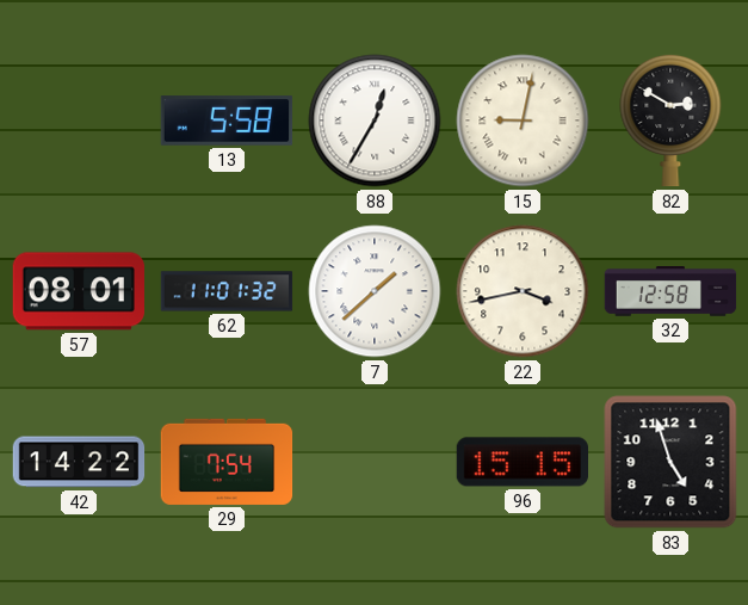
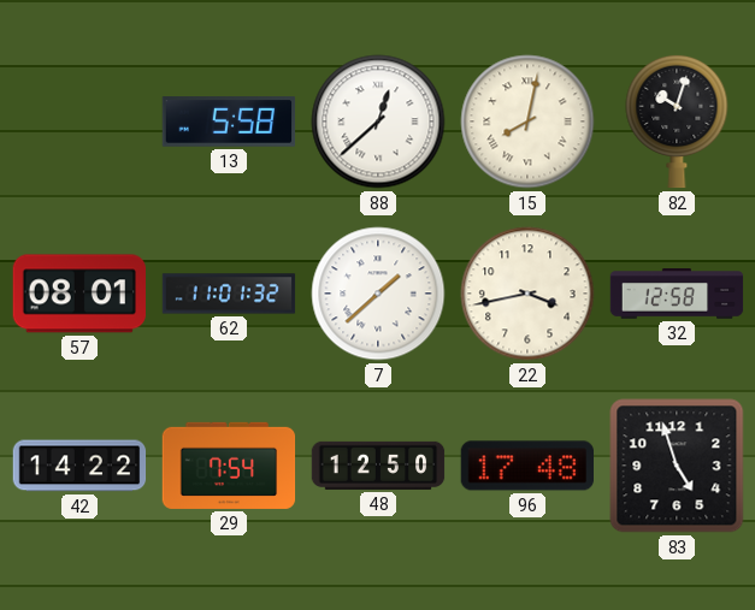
88: 12:35 -> 12:38
15: 9:02 -> 8:02
82: 2:50 -> 10:03
48: none -> 12:50
96: 15:15 -> 17:48
